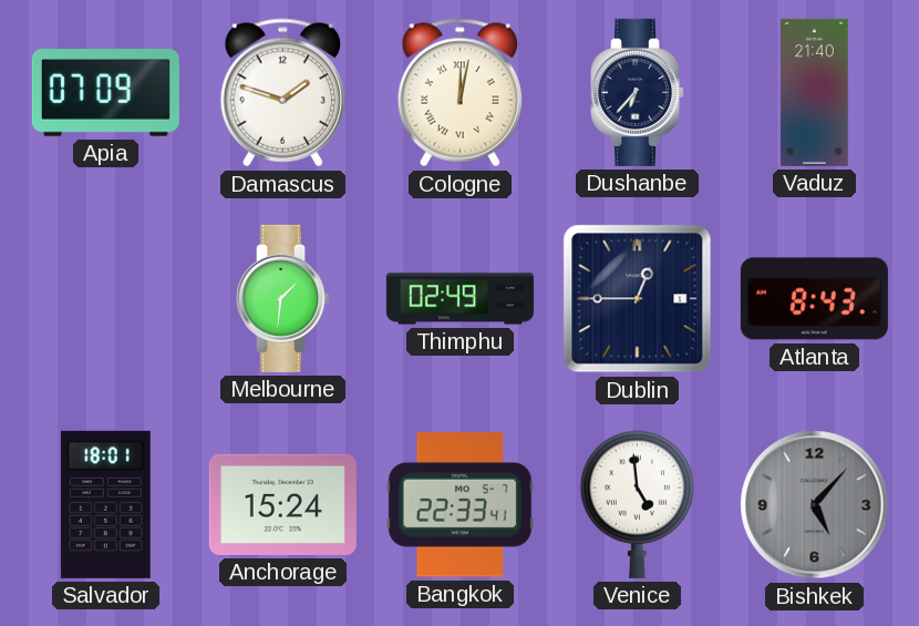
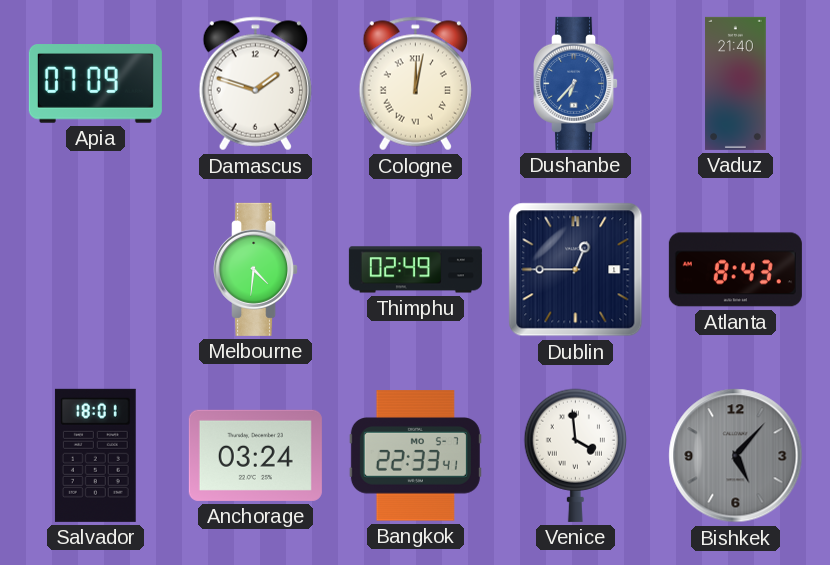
Dushanbe dial: navy -> blue
Melbourne: 1:31 -> 4:31
Anchorage: 15:24 -> 03:24
Venice: 4:59 -> 3:59
